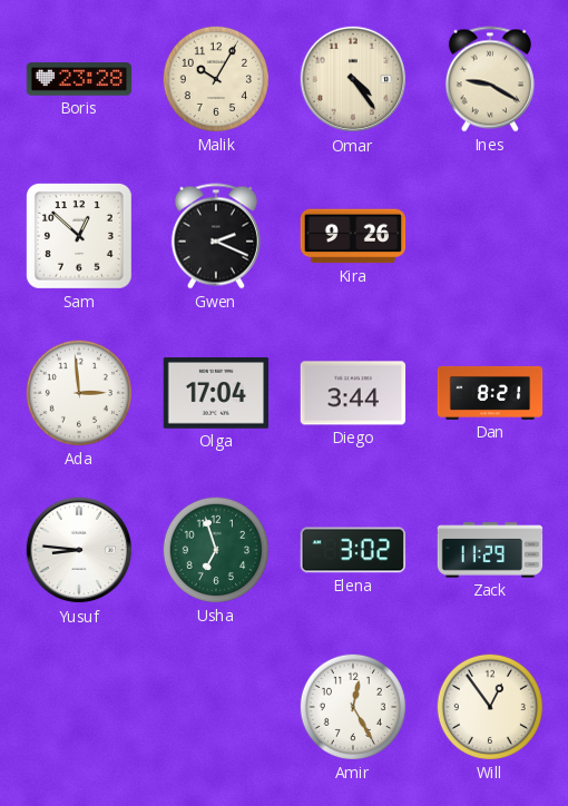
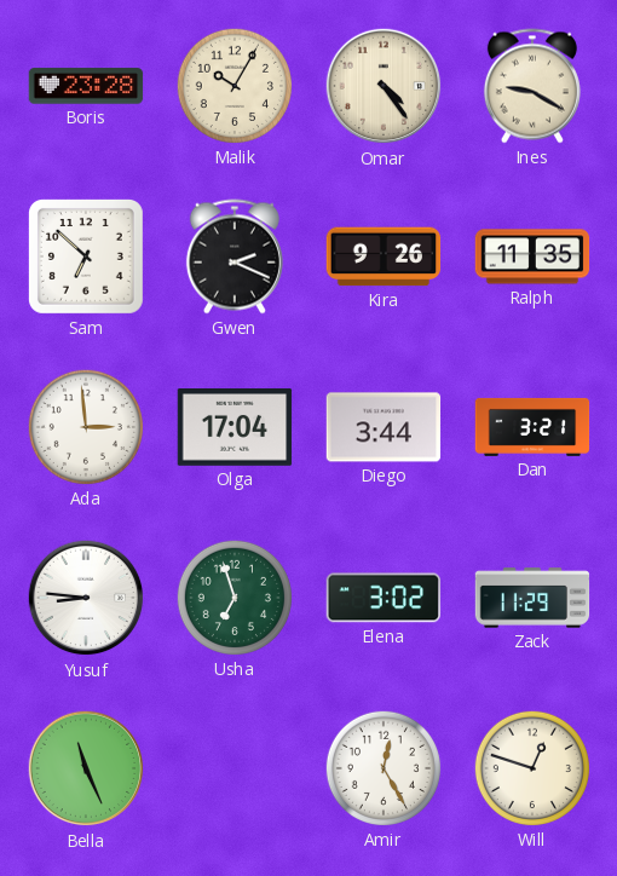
Sam: 12:52 -> 6:52
Ralph: none -> 11:35
Dan: 8:21 -> 3:21
Bella: none -> 11:26
Will: 12:54 -> 12:48
